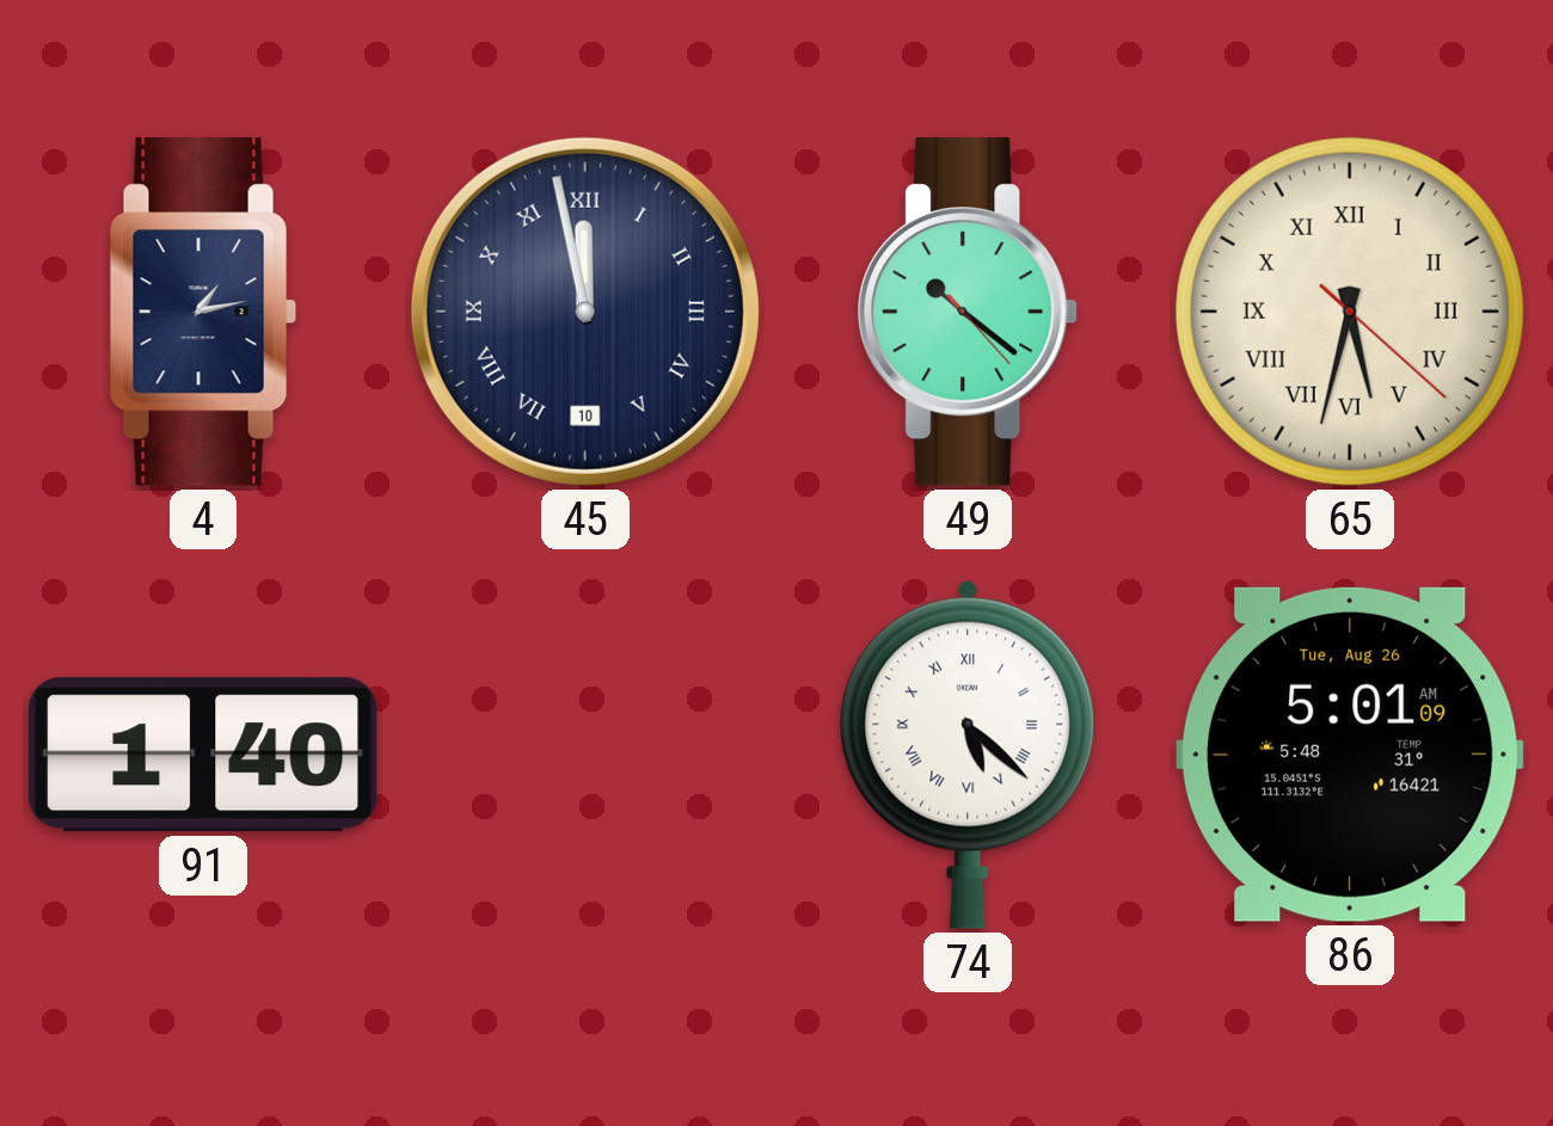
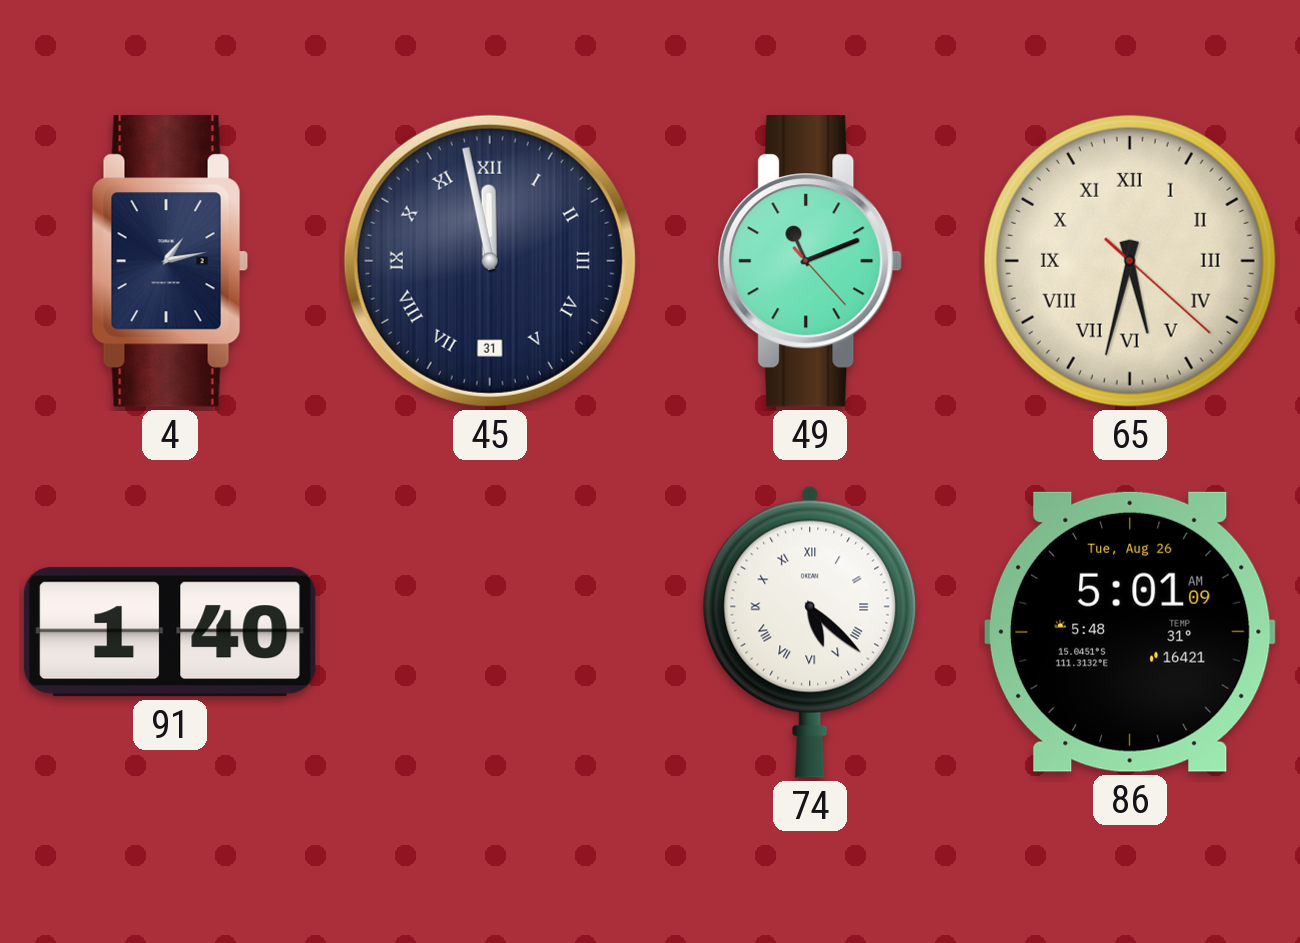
45 date: 10 -> 31
49: 10:21 -> 11:11
